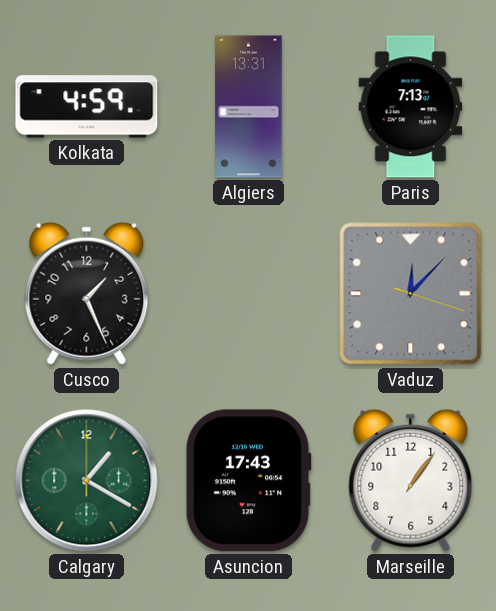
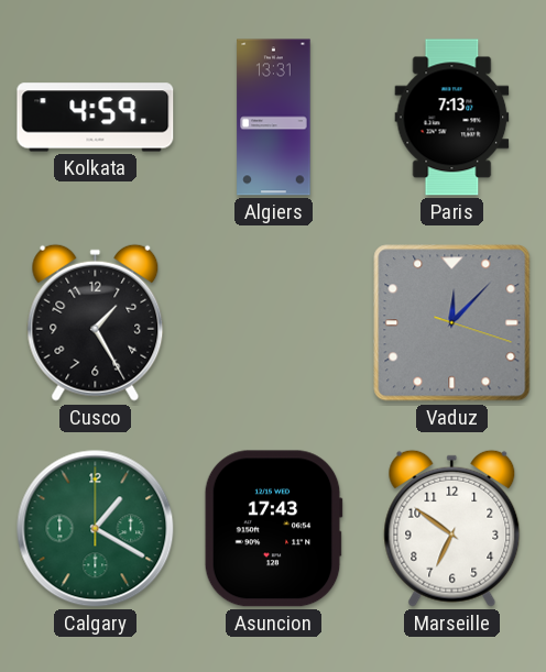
Cusco: 1:26 -> 1:25
Marseille: 1:06 -> 6:51
